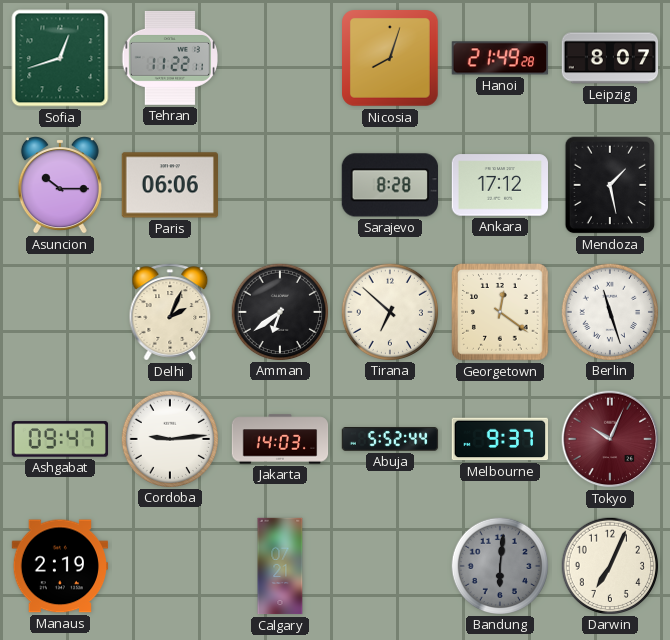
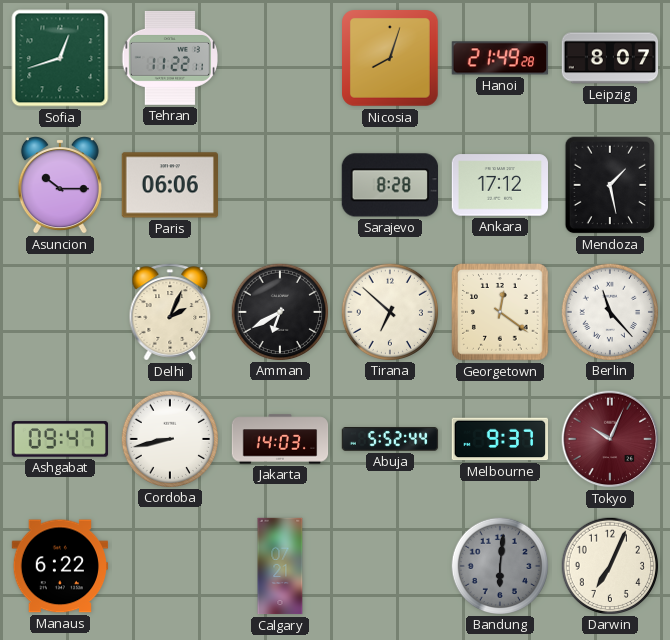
Amman: 6:39 -> 6:40
Berlin: 11:27 -> 11:23
Cordoba: 9:14 -> 8:43
Manaus: 2:19 -> 6:22
